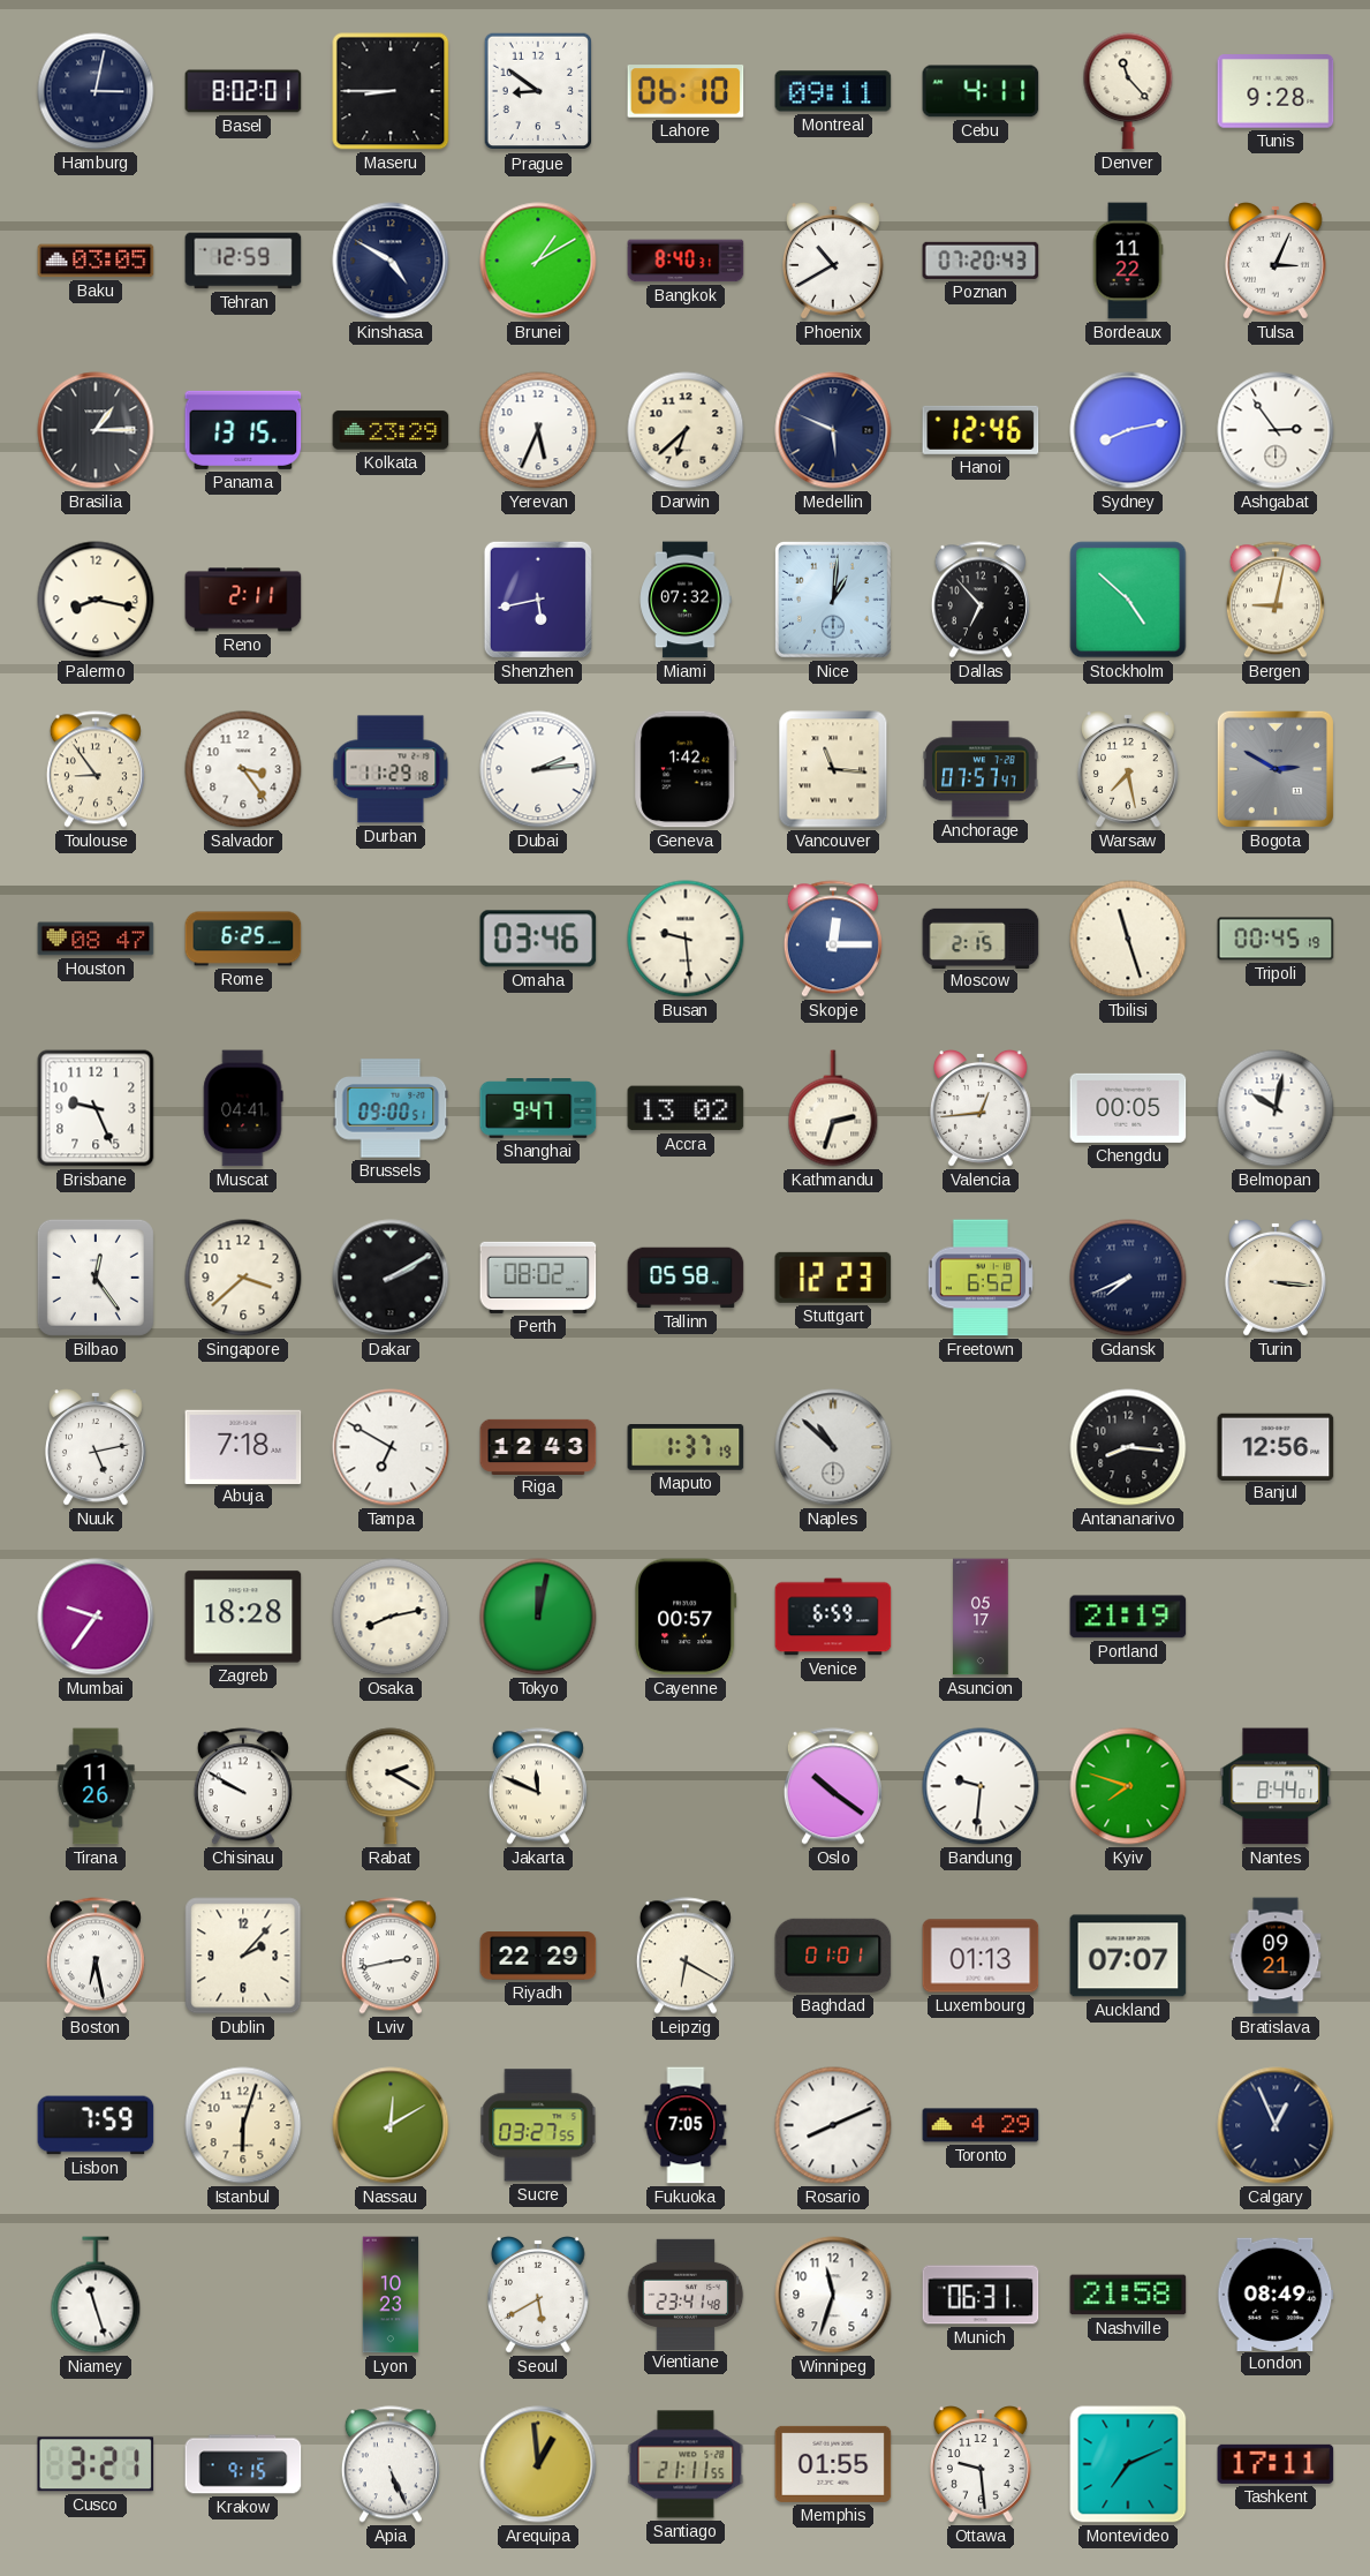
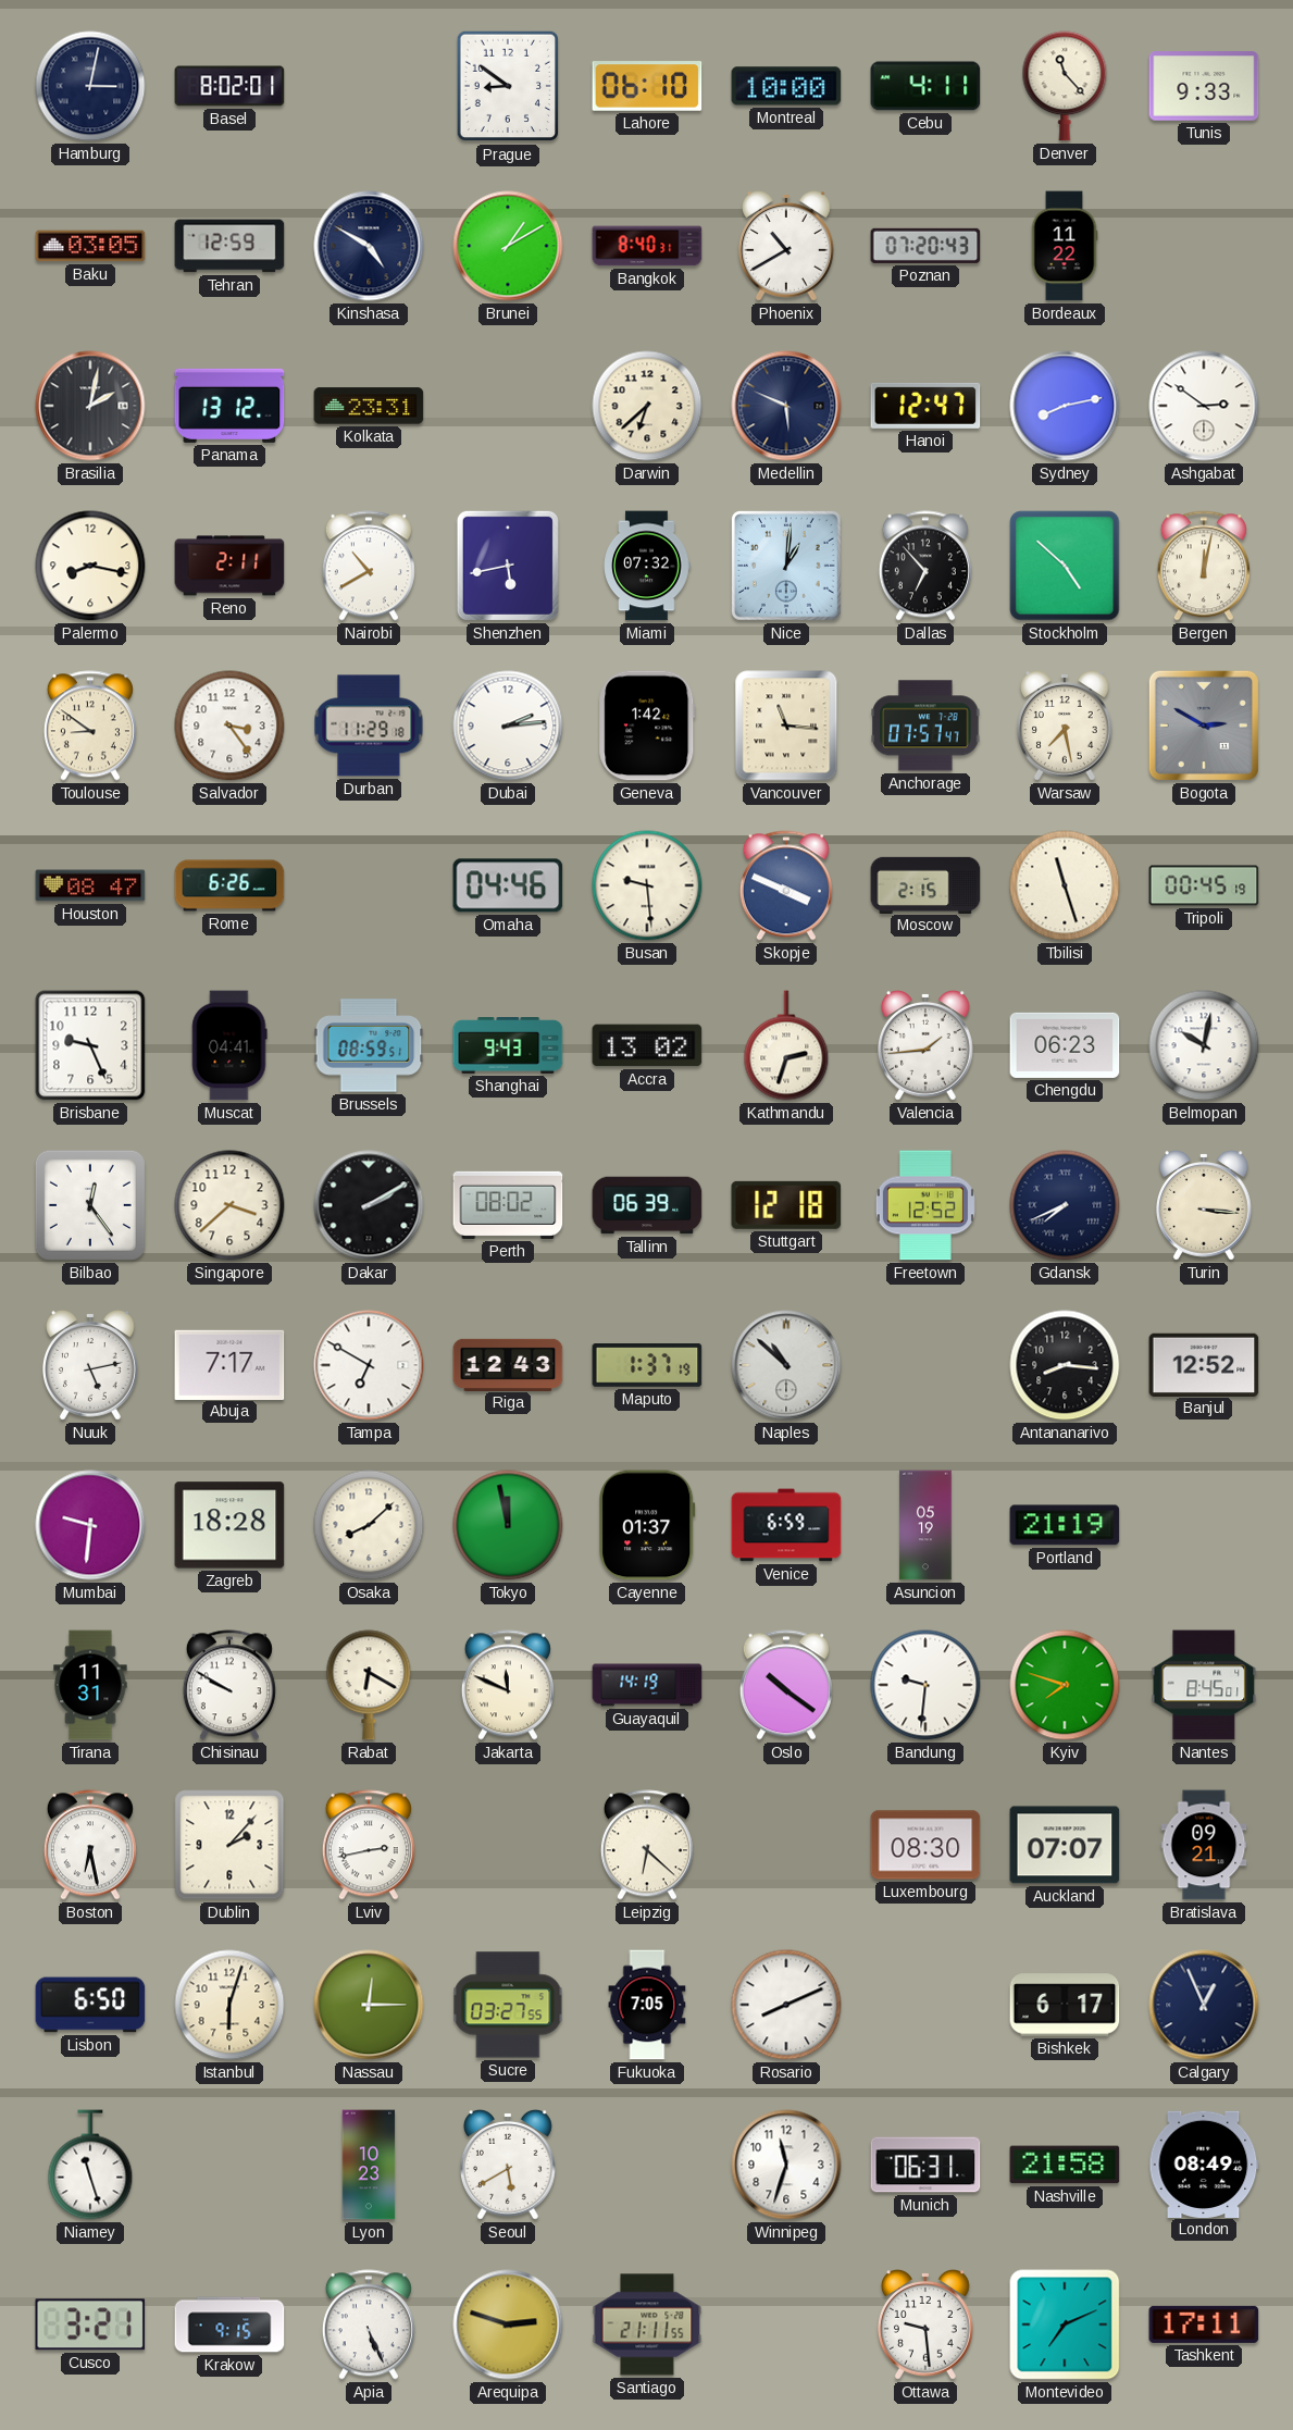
Maseru: 8:45 -> none
Montreal: 09:11 -> 10:00
Tunis: 9:28 -> 9:33
Tulsa: 3:04 -> none
Brasilia: 1:15 -> 2:02
Panama: 13:15 -> 13:12
Kolkata: 23:29 -> 23:31
Yerevan: 5:34 -> none
Hanoi: 12:46 -> 12:47
Ashgabat: 2:54 -> 2:51
Nairobi: none -> 10:40
Bergen: 9:02 -> 12:02
Toulouse: 8:54 -> 8:51
Rome: 6:25 -> 6:26
Omaha: 03:46 -> 04:46
Skopje: 12:15 -> 3:49
Brussels: 09:00 -> 08:59
Shanghai: 9:47 -> 9:43
Valencia: 12:44 -> 1:44
Chengdu: 00:05 -> 06:23
Tallinn: 05:58 -> 06:39
Stuttgart: 12:23 -> 12:18
Freetown: 6:52 -> 12:52
Abuja: 7:18 -> 7:17
Banjul: 12:56 -> 12:52
Mumbai: 9:36 -> 9:31
Osaka: 8:13 -> 8:08
Tokyo: 12:02 -> 11:58
Cayenne: 00:57 -> 01:37
Asuncion: 05:17 -> 05:19
Tirana: 11:26 -> 11:31
Rabat: 2:20 -> 6:20
Guayaquil: none -> 14:19
Nantes: 8:44 -> 8:45
Riyadh: 22:29 -> none
Leipzig: 6:20 -> 6:22
Baghdad: 01:01 -> none
Luxembourg: 01:13 -> 08:30
Lisbon: 7:59 -> 6:50
Nassau: 12:10 -> 12:15
Toronto: 4:29 -> none
Bishkek: none -> 6:17
Vientiane: 23:41 -> none
Arequipa: 12:59 -> 2:48
Memphis: 01:55 -> none
